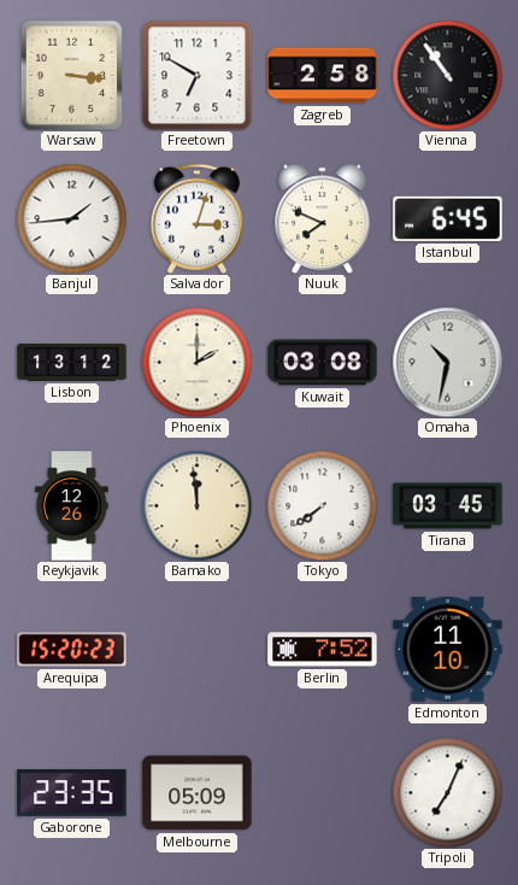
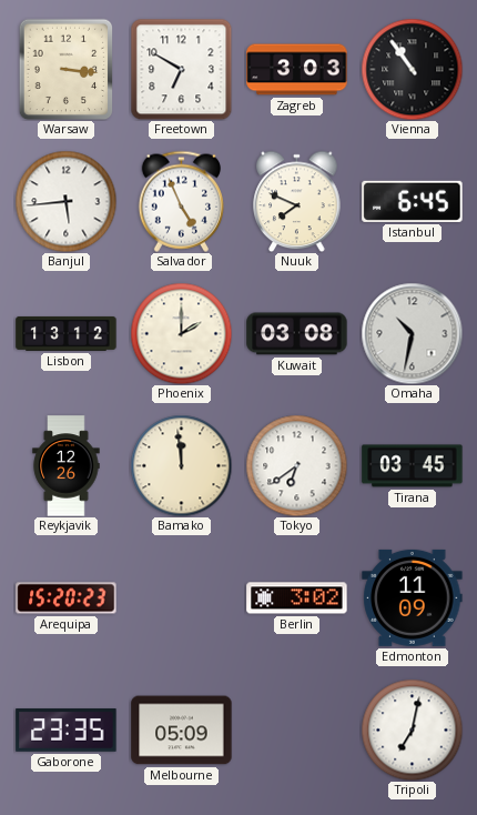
Zagreb: 2:58 -> 3:03
Banjul: 1:44 -> 5:44
Salvador: 3:03 -> 4:56
Tokyo: 7:39 -> 6:39
Berlin: 7:52 -> 3:02
Edmonton: 11:10 -> 11:09
Tripoli: 7:04 -> 7:02
